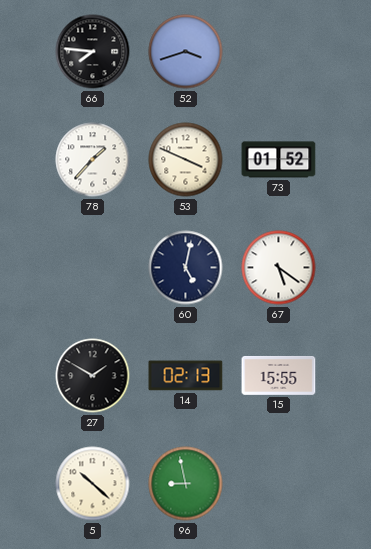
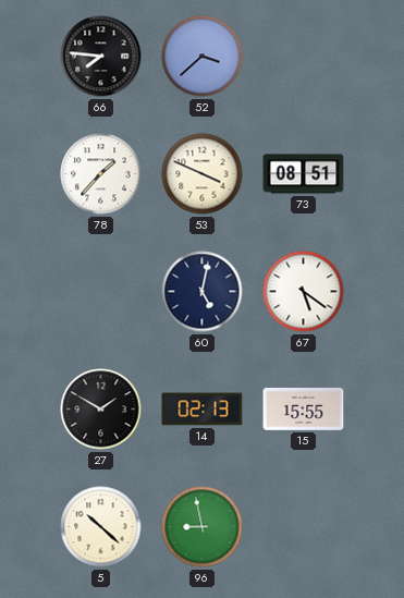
52: 3:42 -> 3:38
73: 01:52 -> 08:51
